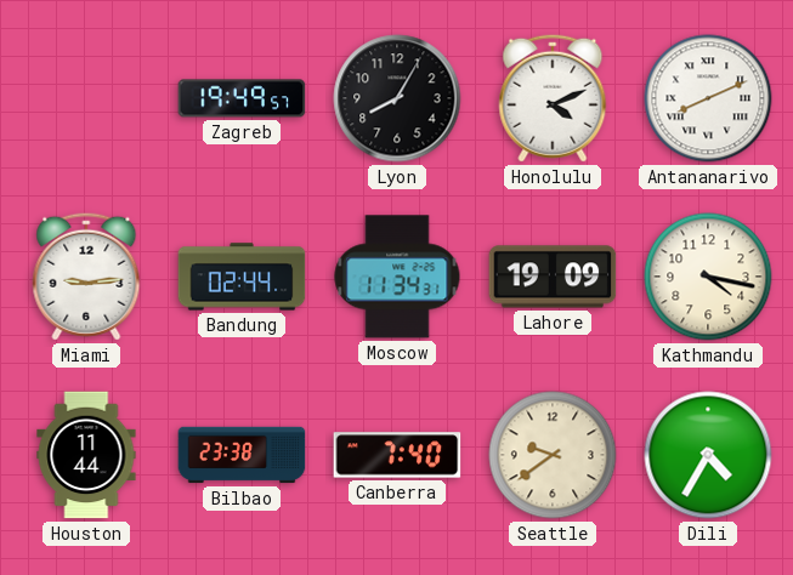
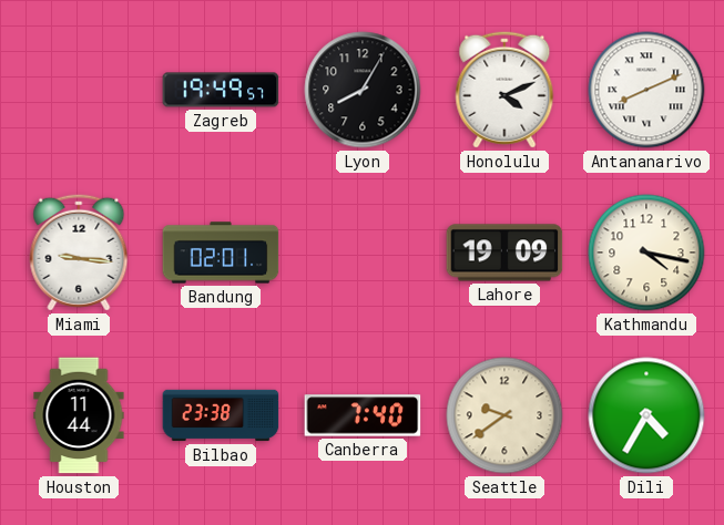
Miami: 9:14 -> 9:16
Bandung: 02:44 -> 02:01
Moscow: 11:34 -> none
